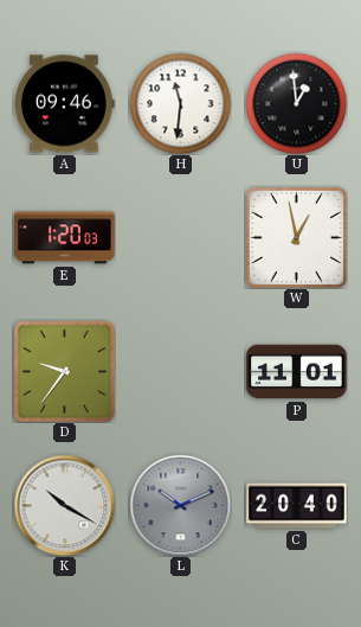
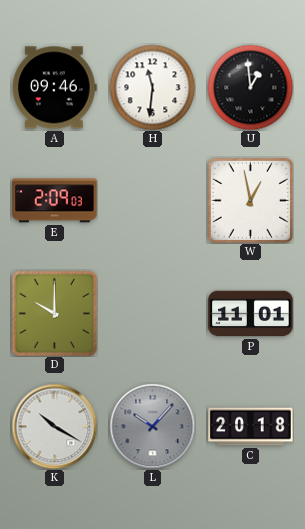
E: 1:20 -> 2:09
D: 9:36 -> 10:00
L: 10:11 -> 10:07
C: 20:40 -> 20:18
